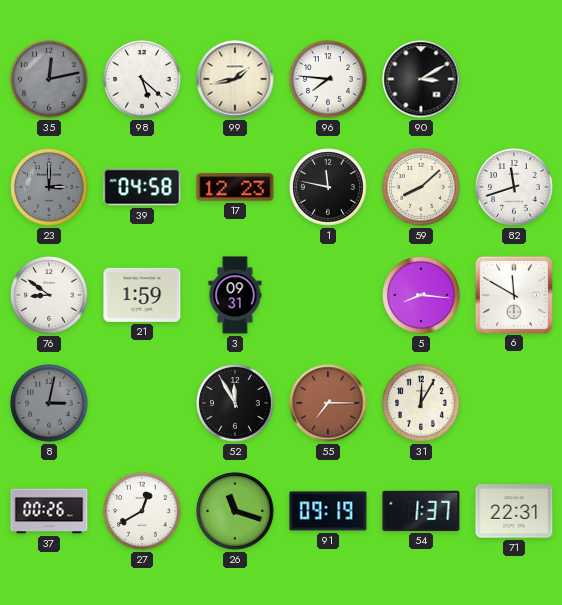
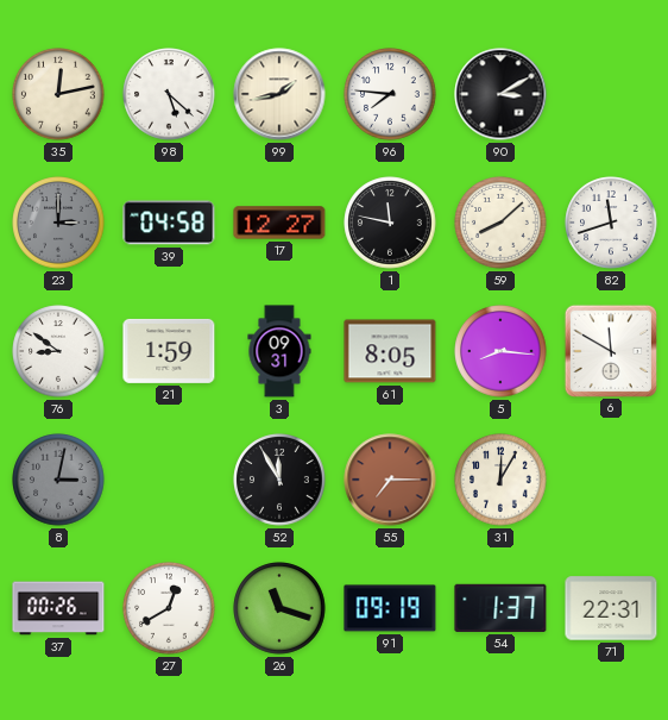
35 dial: grey -> cream
17: 12:23 -> 12:27
61: none -> 8:05
